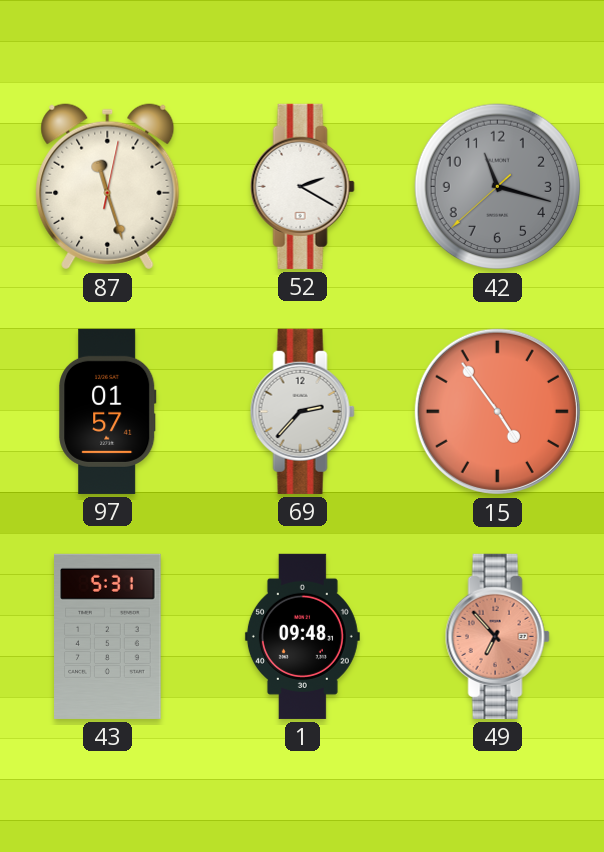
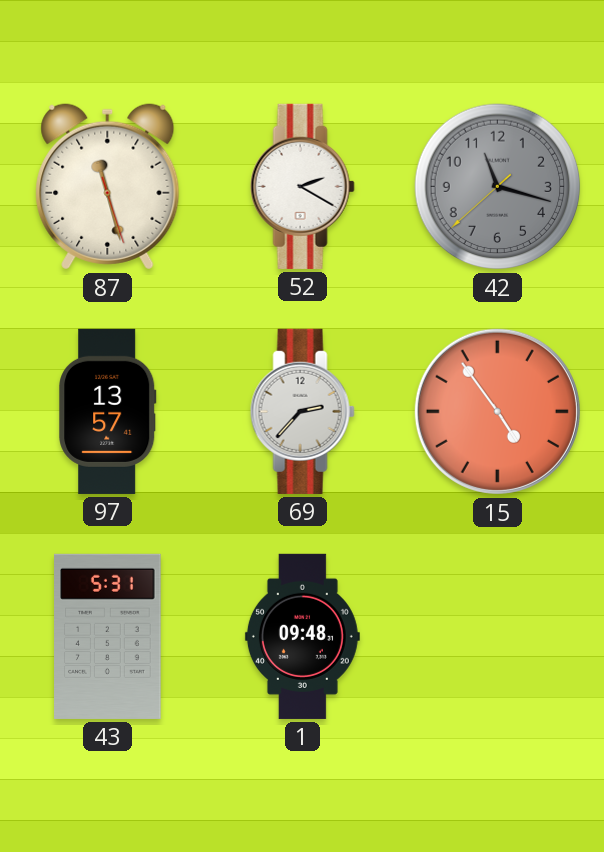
87: 11:27:02 -> 11:27:27
97: 01:57 -> 13:57
49: 6:53 -> none
